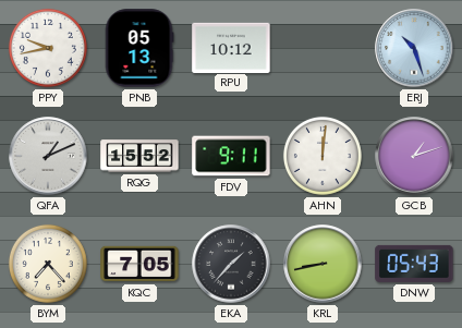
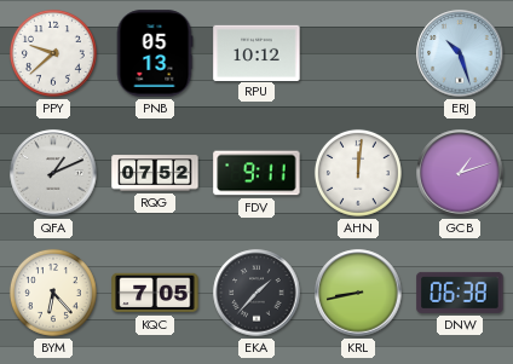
PPY: 9:43 -> 9:38
RQG: 15:52 -> 07:52
BYM: 7:23 -> 6:23
DNW: 05:43 -> 06:38
